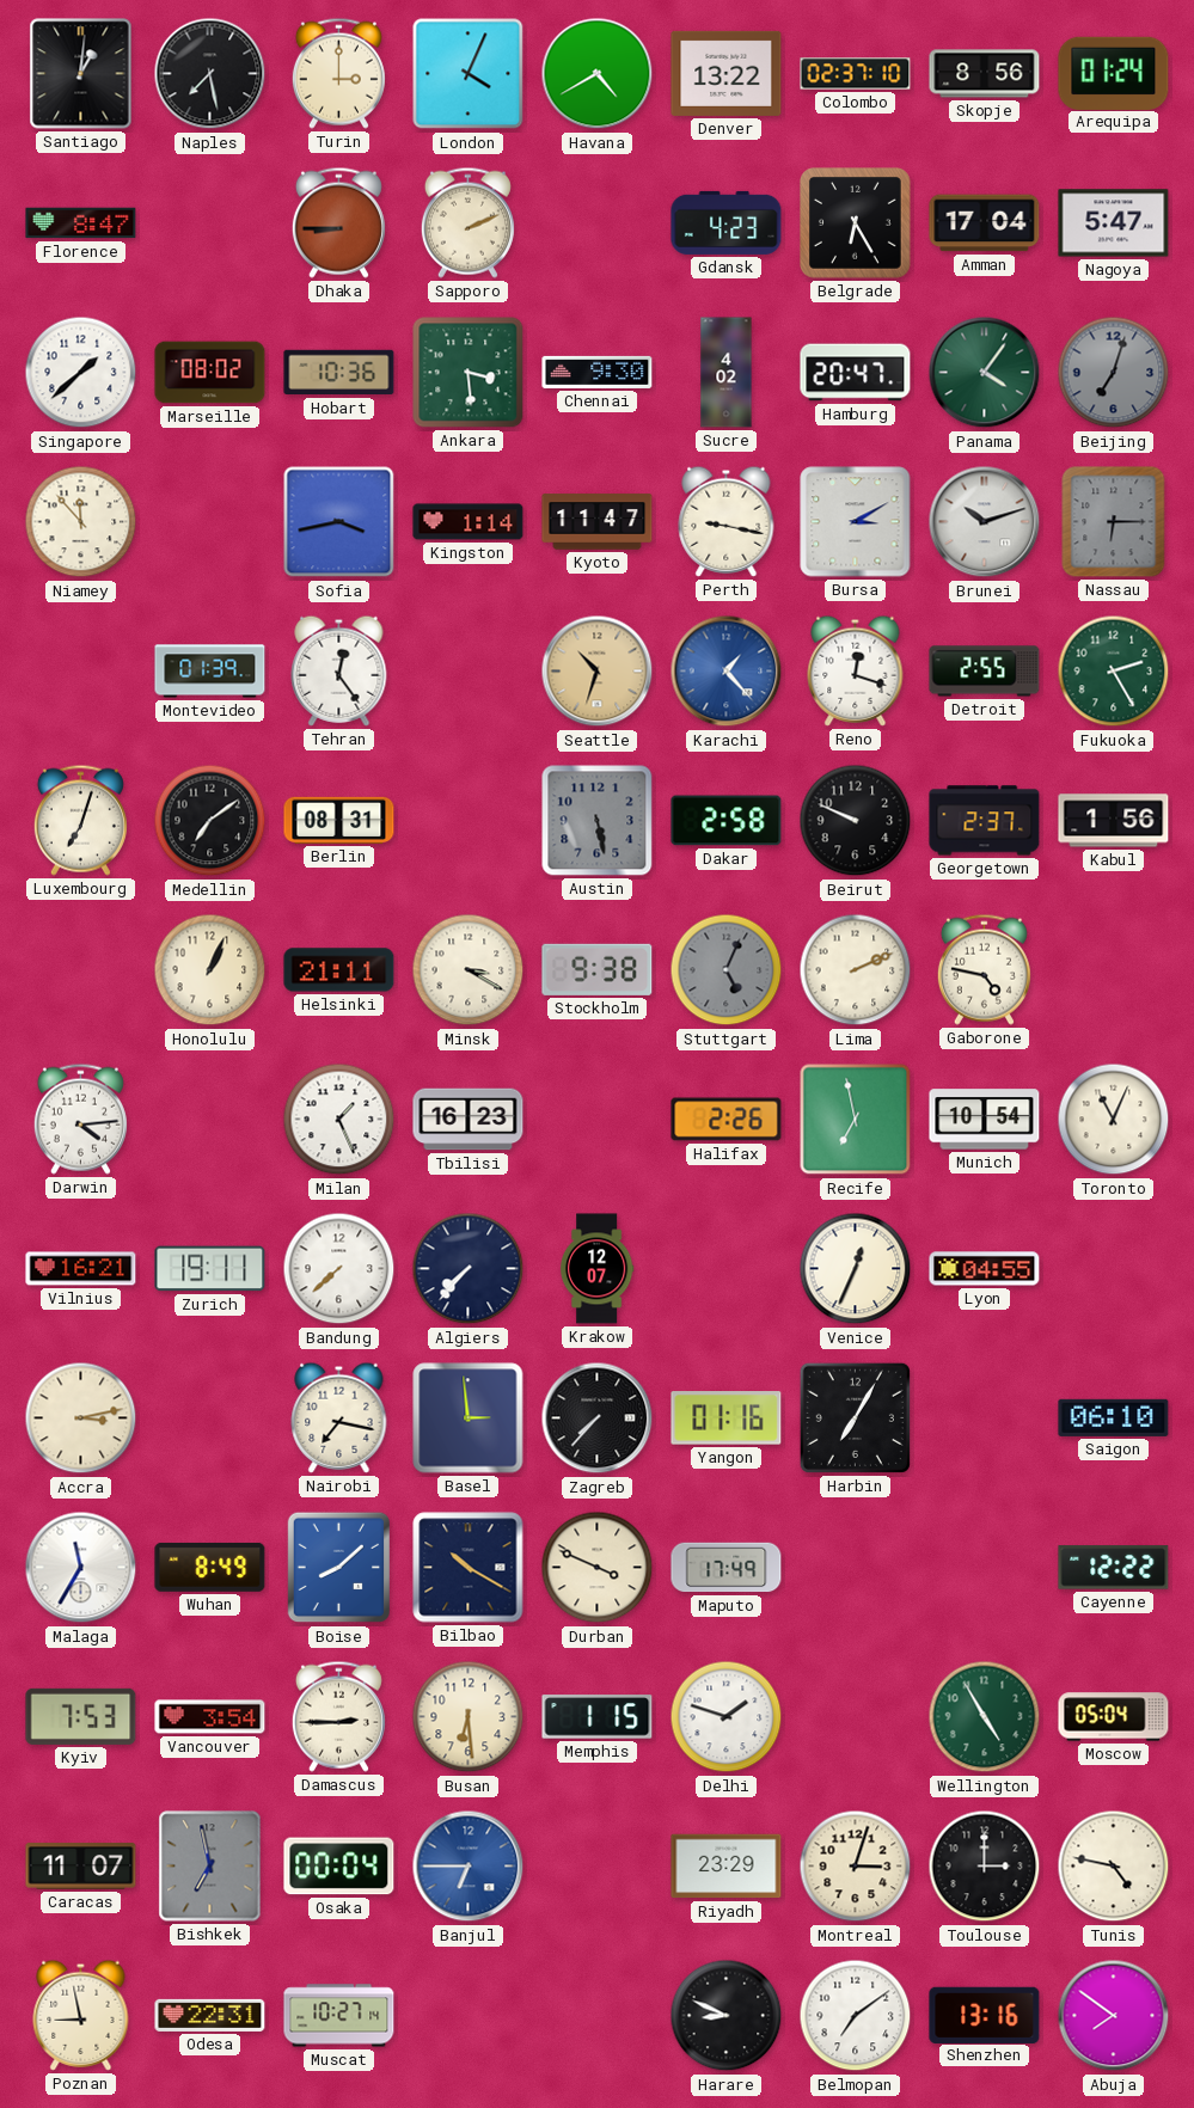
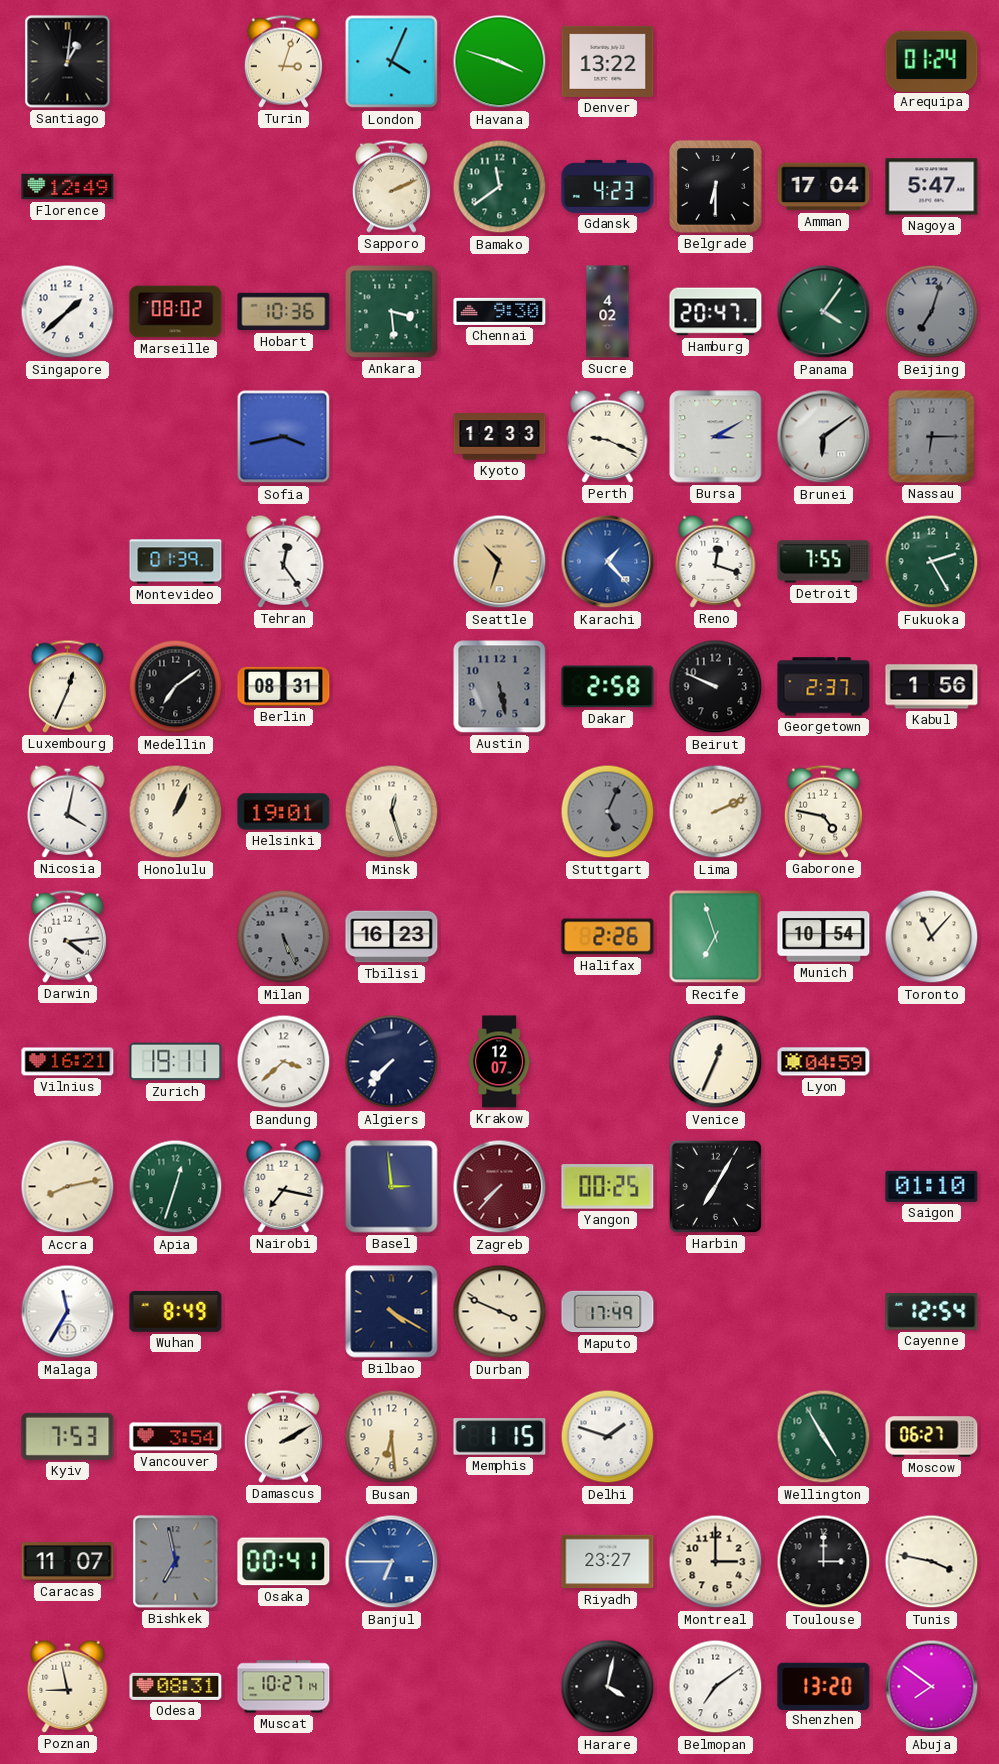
Naples: 7:28 -> none
Turin: 3:00 -> 3:03
Havana: 4:40 -> 3:48
Colombo: 02:37 -> none
Skopje: 8:56 -> none
Florence: 8:47 -> 12:49
Dhaka: 8:45 -> none
Bamako: none -> 11:39
Belgrade: 6:25 -> 6:30
Niamey: 11:53 -> none
Kingston: 1:14 -> none
Kyoto: 11:47 -> 12:33
Perth: 9:17 -> 9:19
Brunei: 10:12 -> 6:09
Detroit: 2:55 -> 7:55
Luxembourg: 7:03 -> 12:34
Nicosia: none -> 4:02
Helsinki: 21:11 -> 19:01
Minsk: 3:20 -> 12:27
Stockholm: 9:38 -> none
Milan: 1:26 -> 5:26
Milan dial: white -> grey
Recife: 6:58 -> 6:57
Toronto: 11:04 -> 11:07
Bandung: 7:38 -> 3:38
Lyon: 04:55 -> 04:59
Accra: 3:13 -> 8:13
Apia: none -> 12:33
Zagreb dial: black -> burgundy
Yangon: 01:16 -> 00:25
Saigon: 06:10 -> 01:10
Boise: 8:08 -> none
Bilbao: 10:20 -> 4:20
Cayenne: 12:22 -> 12:54
Damascus: 2:45 -> 2:10
Moscow: 05:04 -> 06:27
Osaka: 00:04 -> 00:41
Riyadh: 23:29 -> 23:27
Montreal: 3:03 -> 3:00
Tunis: 4:47 -> 3:47
Odesa: 22:31 -> 08:31
Harare: 8:49 -> 4:02
Shenzhen: 13:16 -> 13:20
